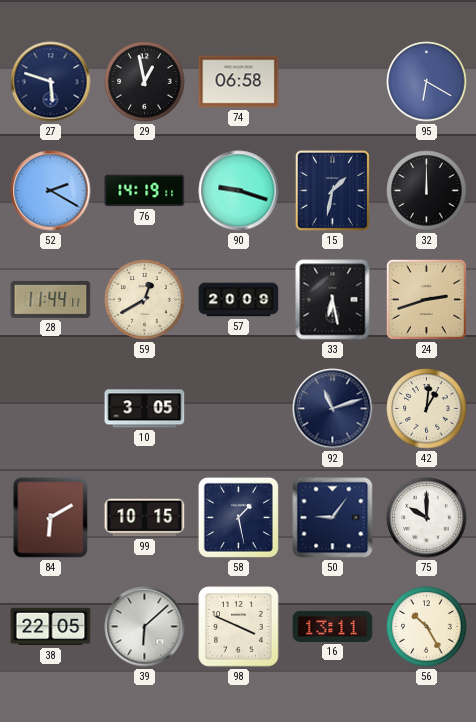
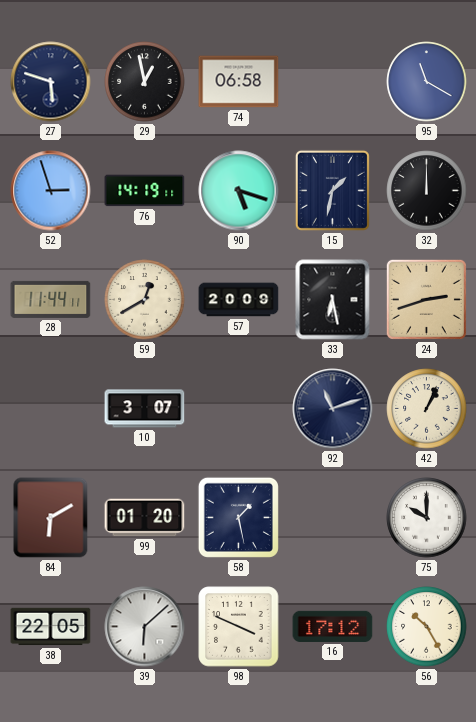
95: 6:20 -> 11:20
52: 2:20 -> 2:57
90: 9:18 -> 5:18
10: 3:05 -> 3:07
42: 1:01 -> 1:04
99: 10:15 -> 01:20
50: 9:06 -> none
16: 13:11 -> 17:12
